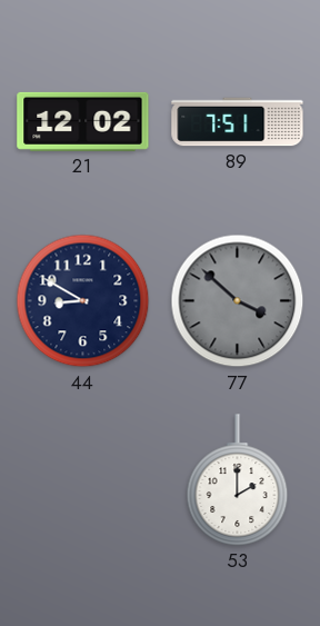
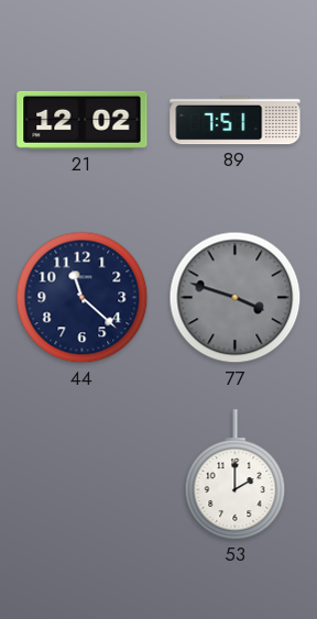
44: 8:50 -> 11:22
77: 3:52 -> 3:48
